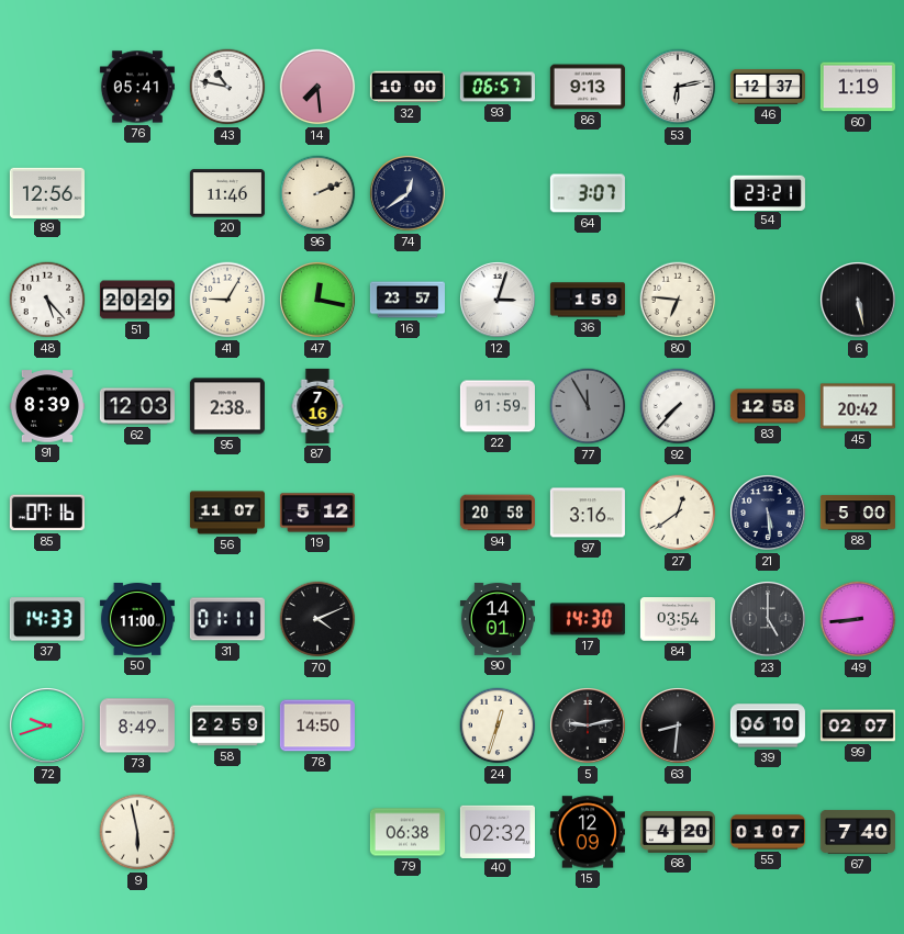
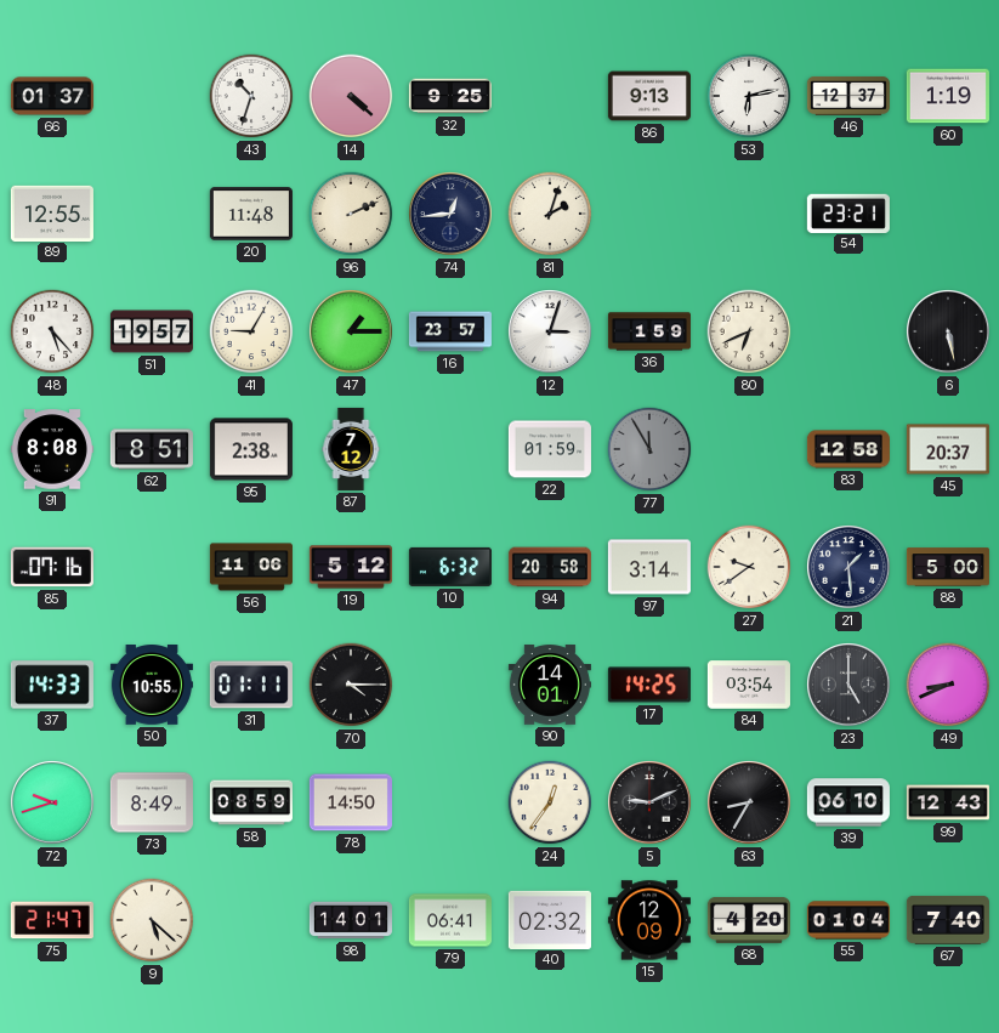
66: none -> 01:37
76: 05:41 -> none
43: 10:47 -> 10:33
14: 7:29 -> 4:22
32: 10:00 -> 9:25
93: 06:57 -> none
89: 12:56 -> 12:55
20: 11:46 -> 11:48
74: 12:39 -> 12:44
81: none -> 2:03
64: 3:07 -> none
51: 20:29 -> 19:57
47: 12:17 -> 1:15
80: 6:46 -> 6:41
91: 8:39 -> 8:08
62: 12:03 -> 8:51
87: 7:16 -> 7:12
92: 7:37 -> none
45: 20:42 -> 20:37
56: 11:07 -> 11:06
10: none -> 6:32
97: 3:16 -> 3:14
27: 12:39 -> 9:39
21: 5:29 -> 1:29
50: 11:00 -> 10:55
70: 4:11 -> 4:15
17: 14:30 -> 14:25
49: 8:44 -> 8:41
58: 22:59 -> 08:59
24: 12:33 -> 12:36
5: 9:13 -> 9:11
63: 8:31 -> 8:35
99: 02:07 -> 12:43
75: none -> 21:47
9: 5:58 -> 5:22
98: none -> 14:01
79: 06:38 -> 06:41
55: 01:07 -> 01:04
